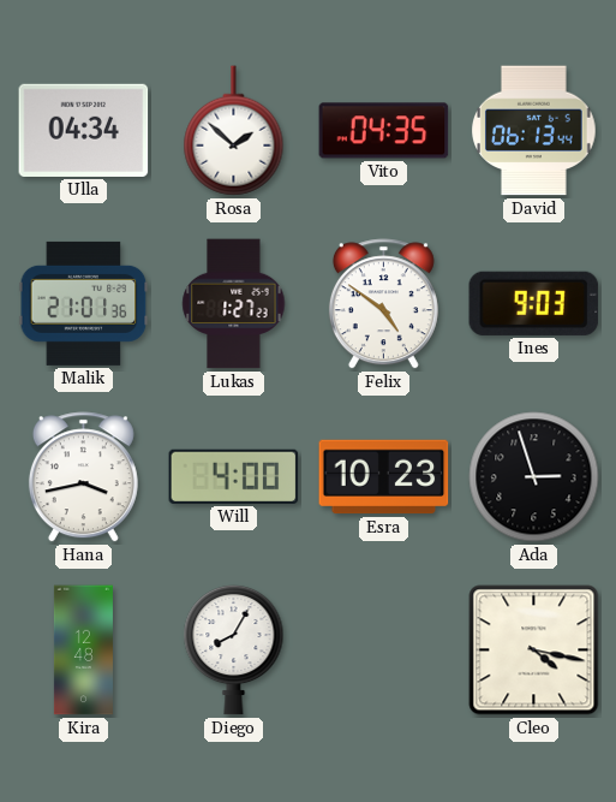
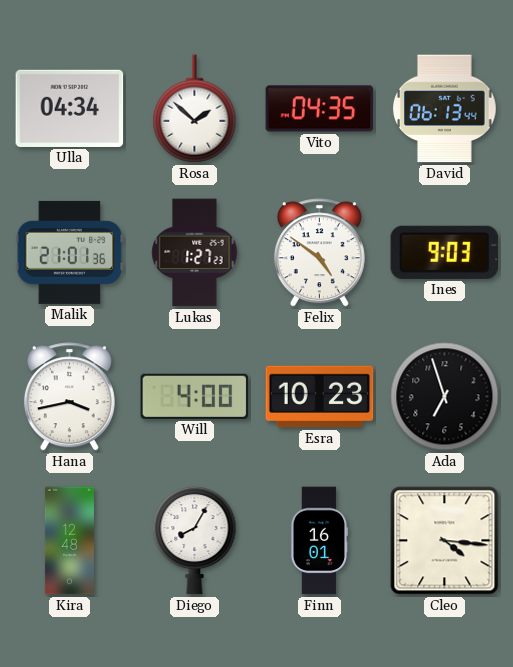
Ada: 2:57 -> 6:57
Finn: none -> 16:01
Cleo: 4:17 -> 4:16
